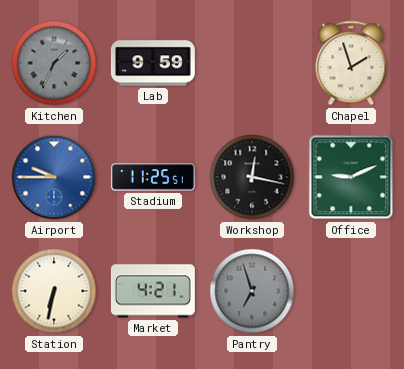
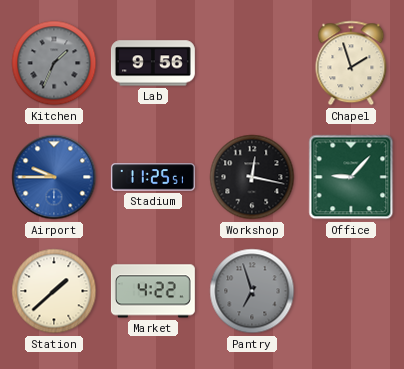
Lab: 9:59 -> 9:56
Office: 9:11 -> 9:07
Station: 6:32 -> 1:38
Market: 4:21 -> 4:22
